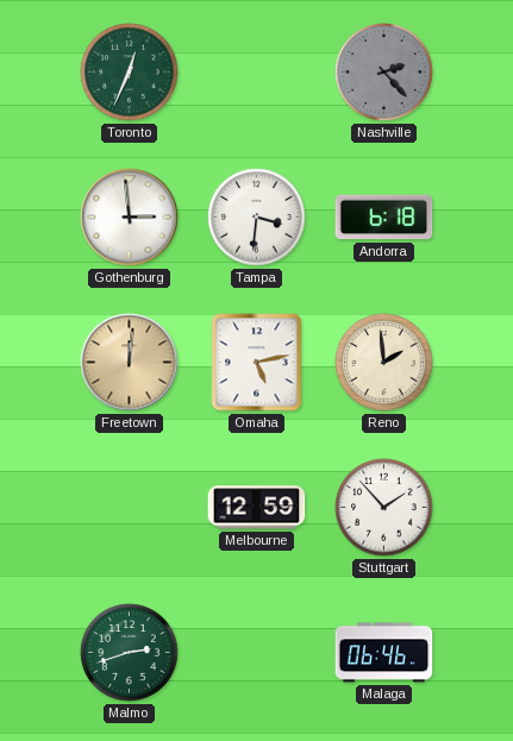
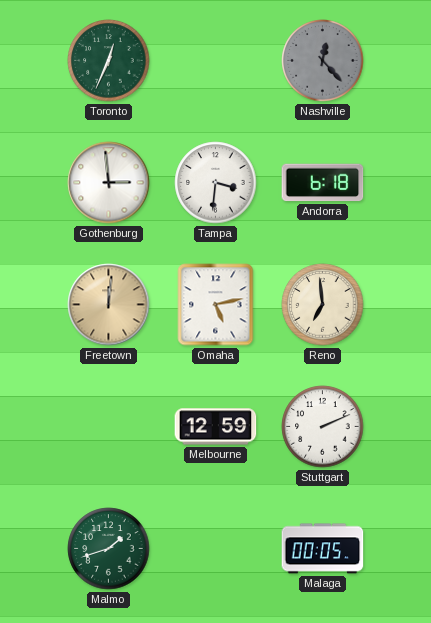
Nashville: 2:23 -> 12:23
Reno: 1:59 -> 6:59
Stuttgart: 1:53 -> 2:11
Malmo: 2:42 -> 1:42
Malaga: 06:46 -> 00:05
